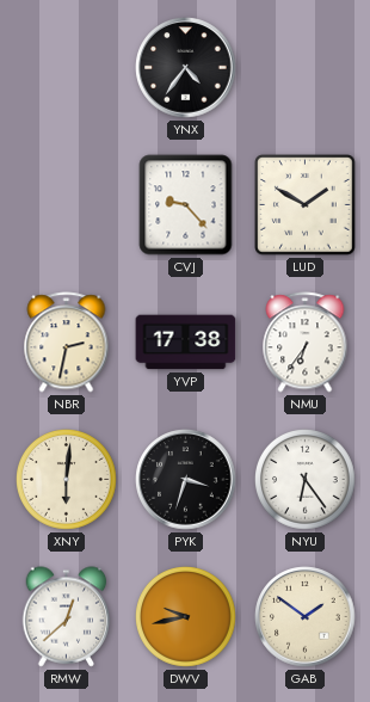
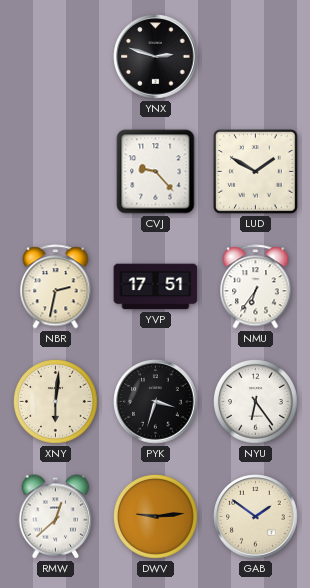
YNX: 4:36 -> 2:48
YVP: 17:38 -> 17:51
DWV: 9:43 -> 9:14
